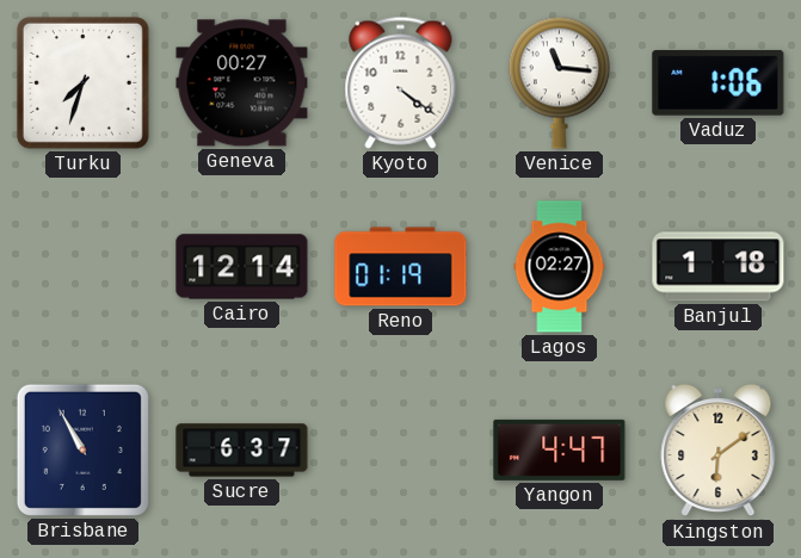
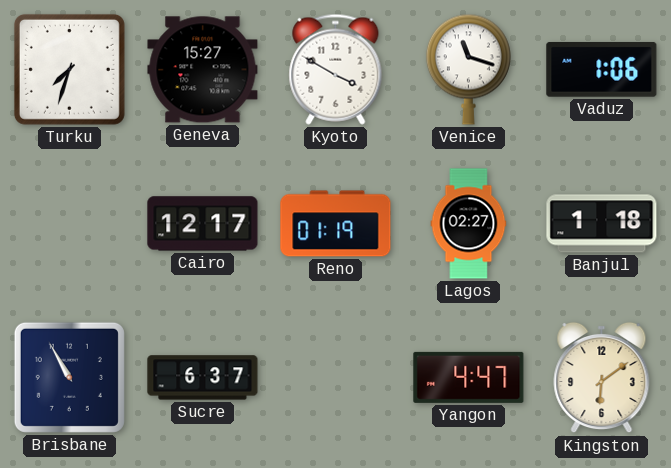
Geneva: 00:27 -> 15:27
Kyoto: 4:21 -> 3:50
Venice: 11:16 -> 11:18
Cairo: 12:14 -> 12:17
